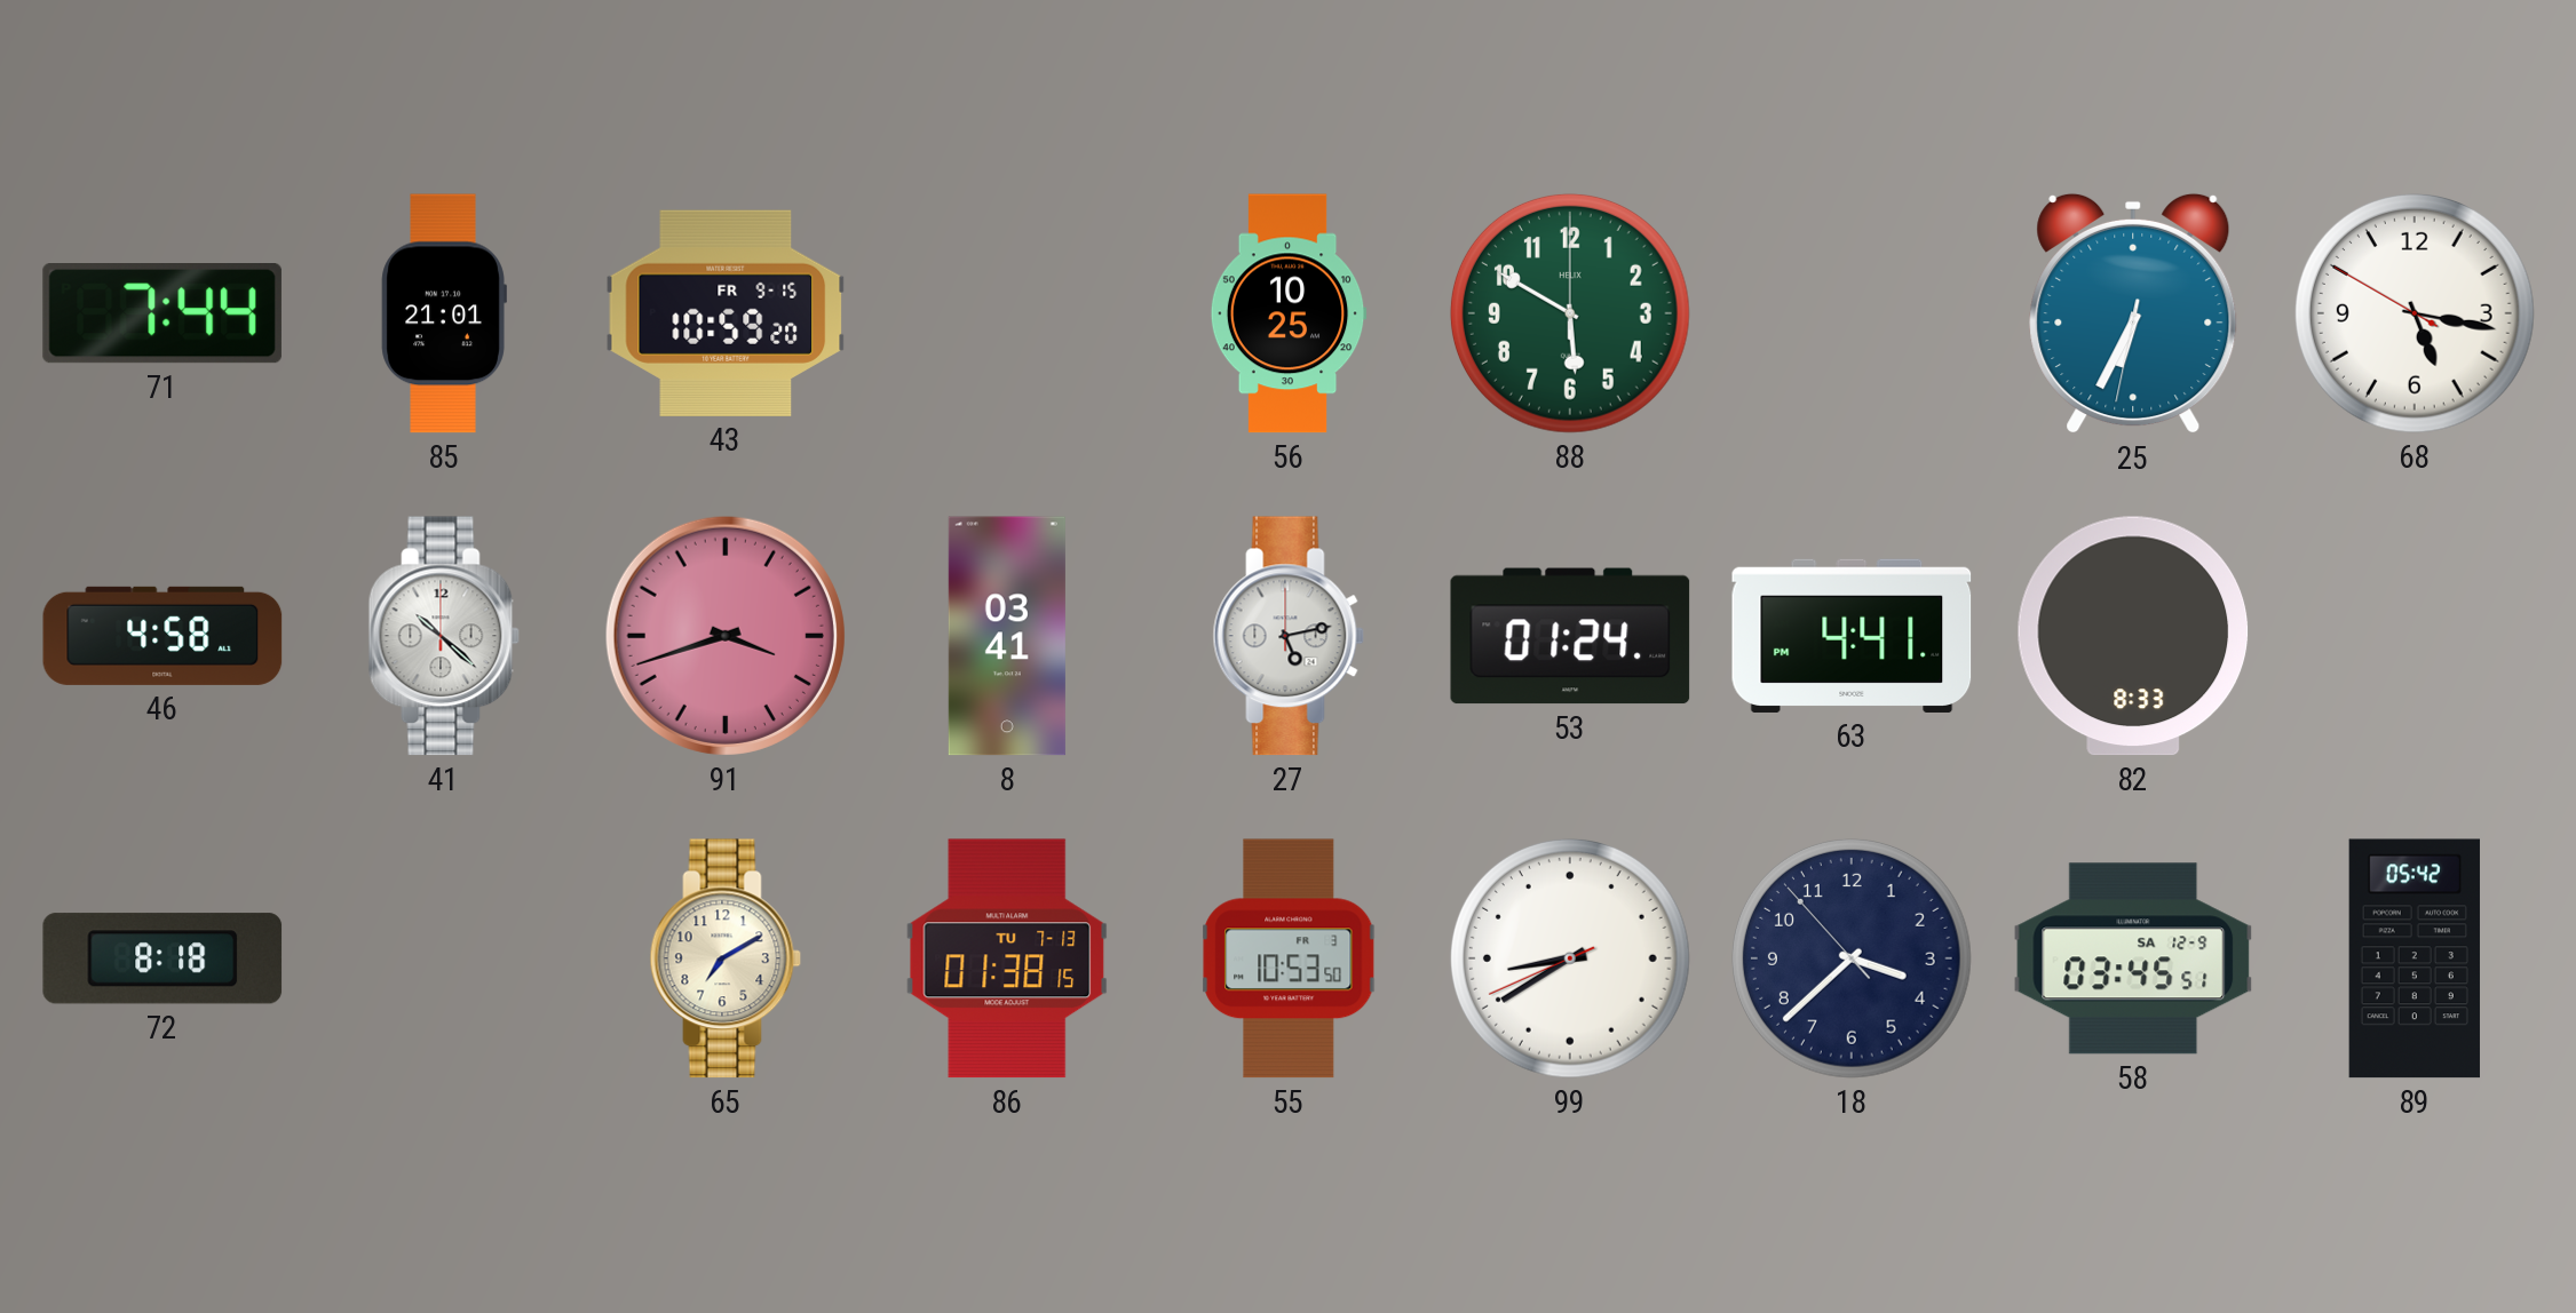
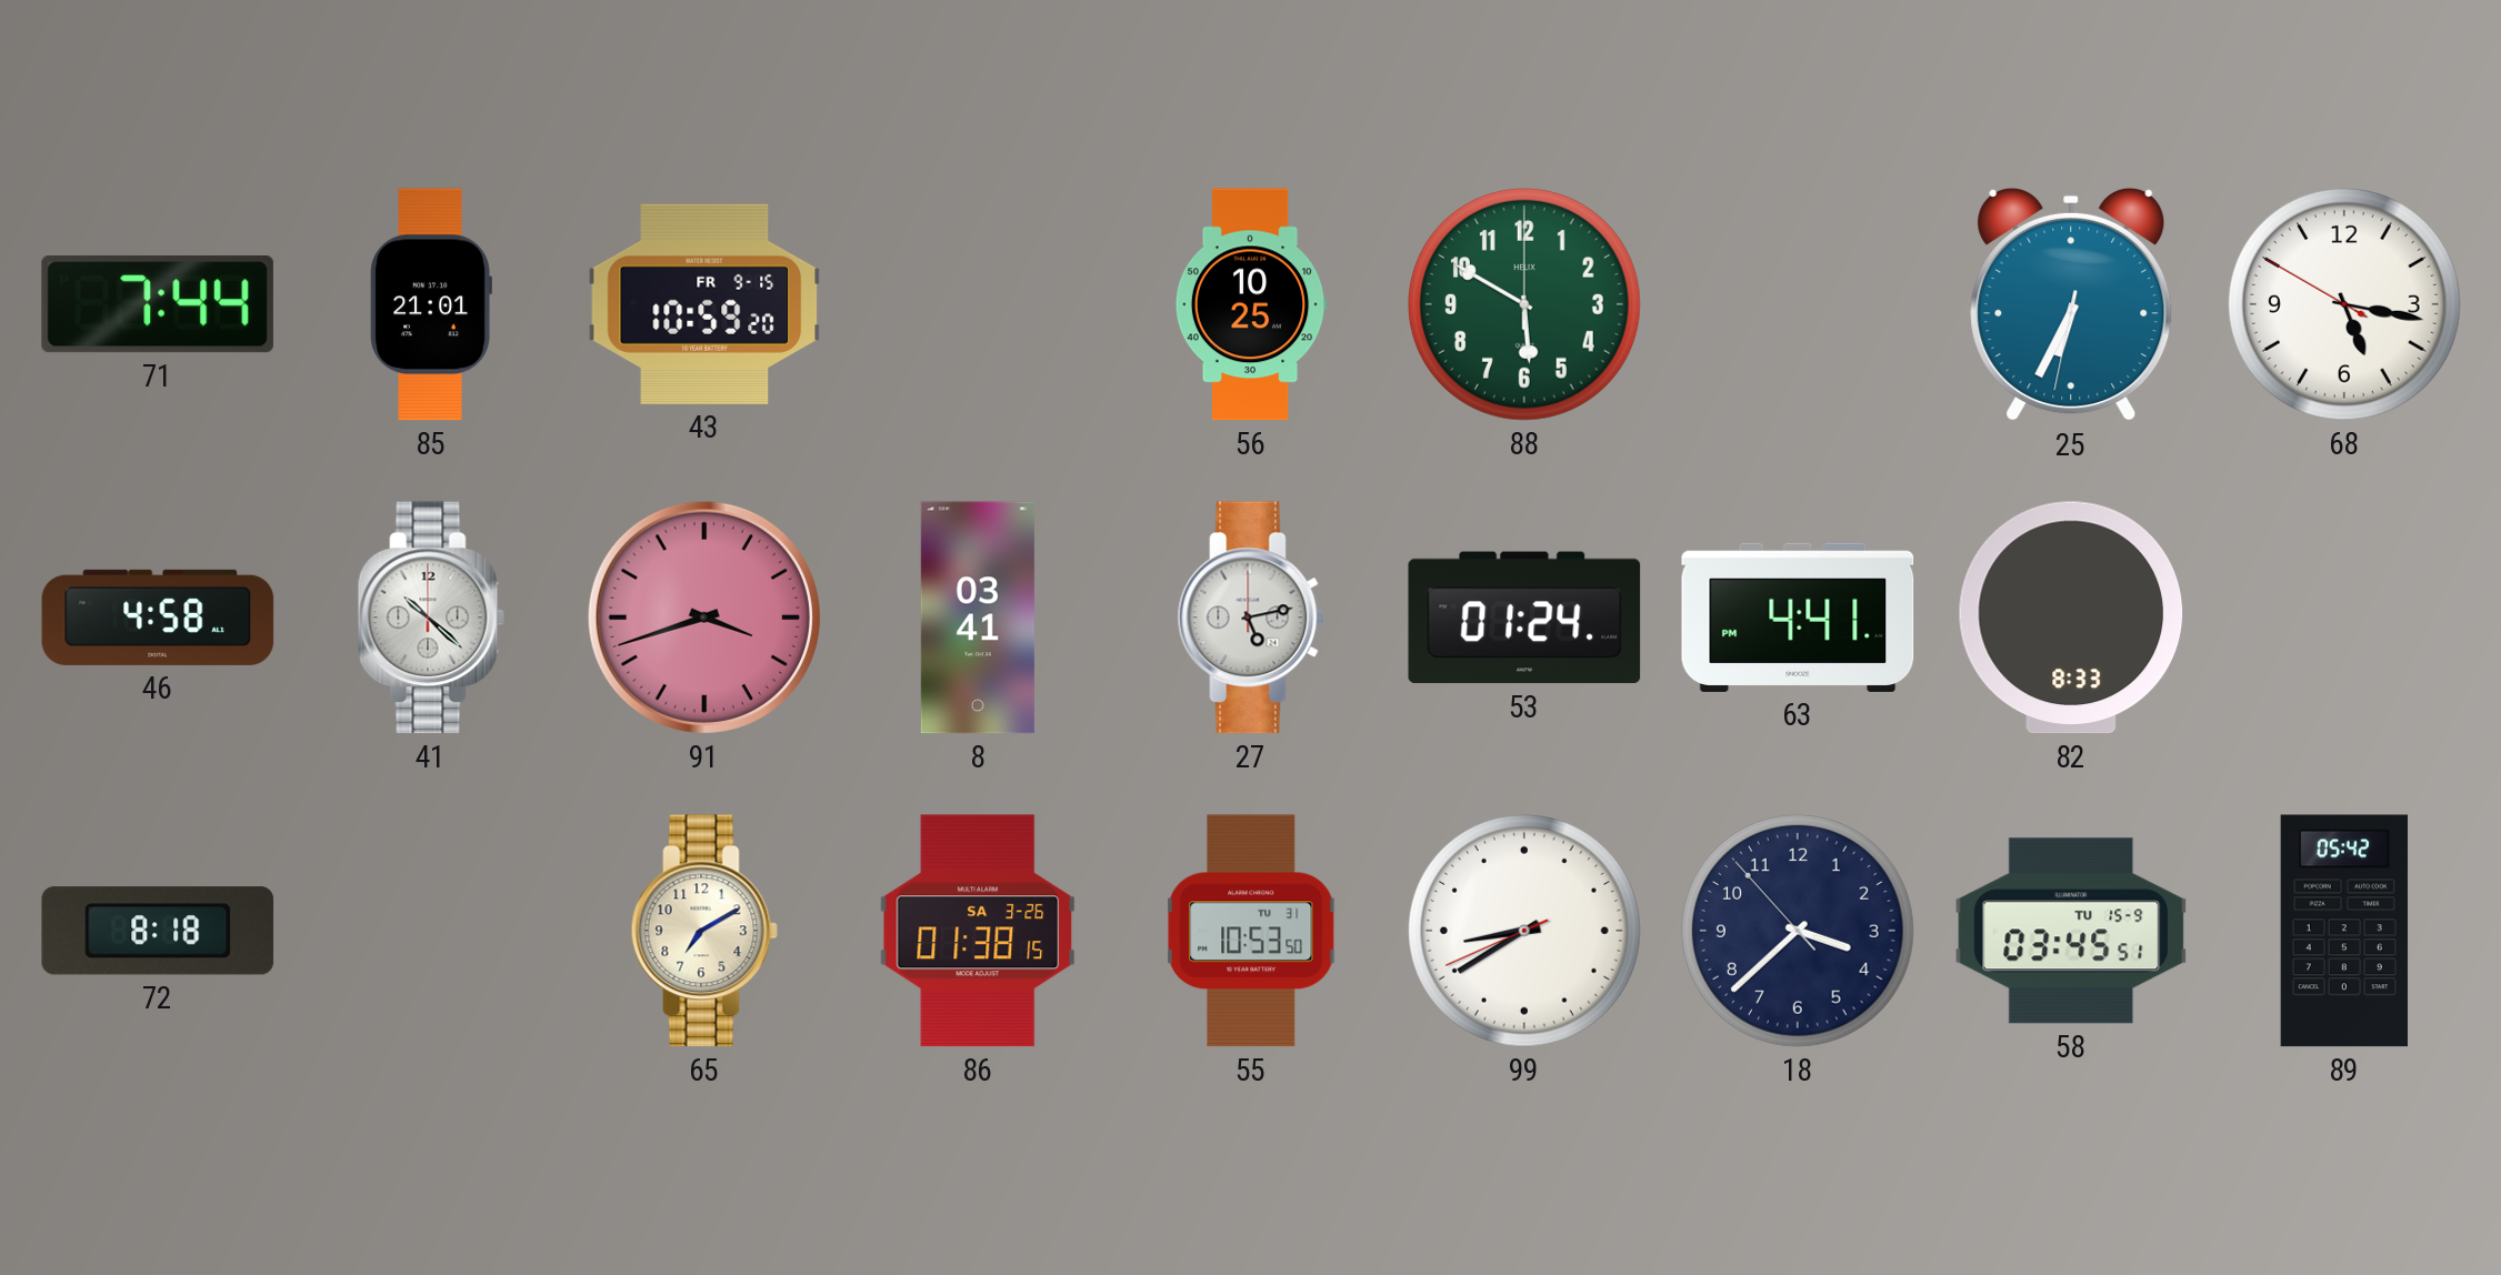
86 date: TU 7-13 -> SA 3-26
55 date: FR 3 -> TU 31
58 date: SA 12-9 -> TU 15-9
